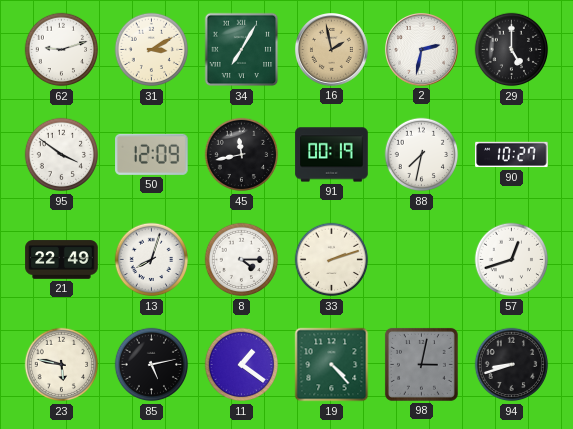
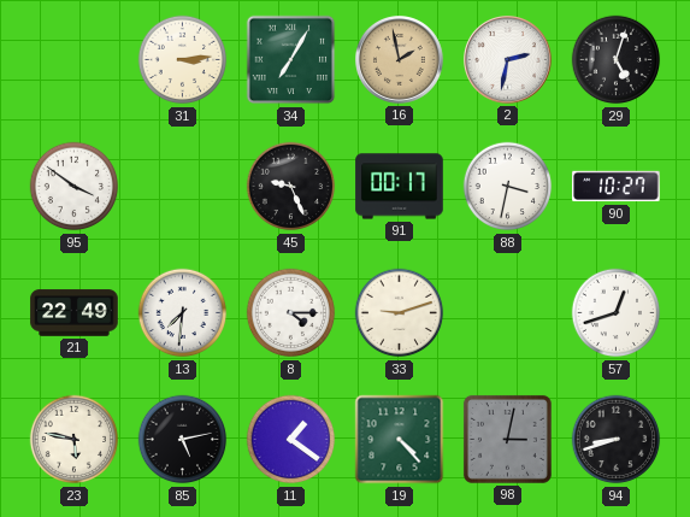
62: 9:12 -> none
31: 3:10 -> 3:14
29: 5:00 -> 5:03
50: 12:09 -> none
45: 11:43 -> 9:26
91: 00:19 -> 00:17
88: 7:32 -> 3:32
13: 8:03 -> 7:31
33: 2:12 -> 9:12
